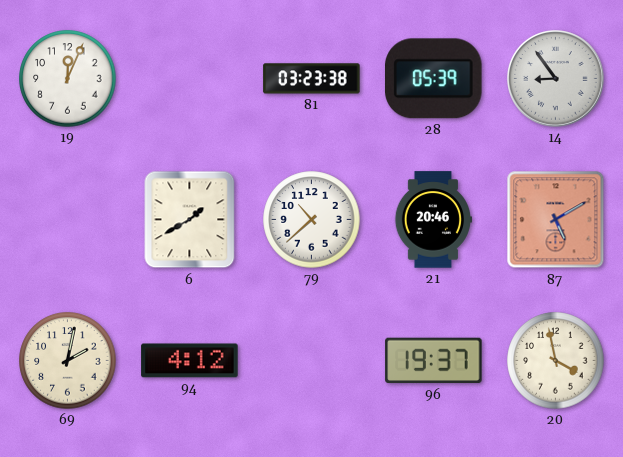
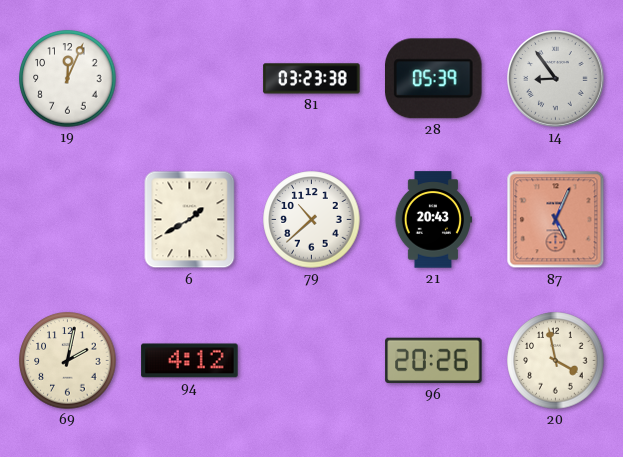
21: 20:46 -> 20:43
87: 5:10 -> 5:04
96: 19:37 -> 20:26
